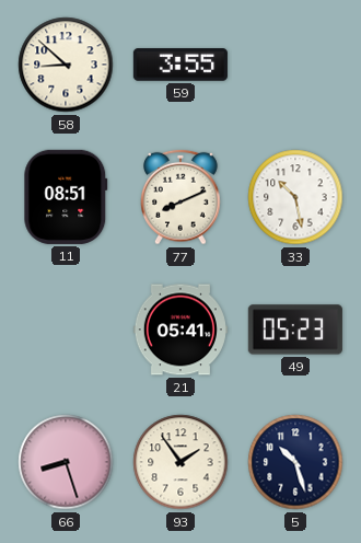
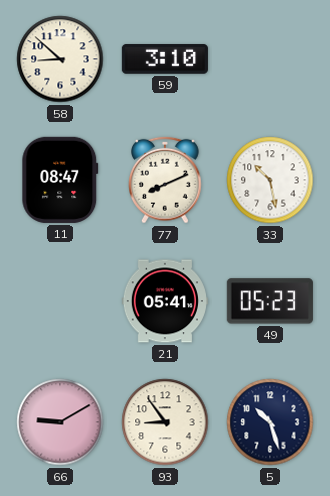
59: 3:55 -> 3:10
11: 08:51 -> 08:47
66: 8:27 -> 9:10
93: 1:54 -> 8:54
